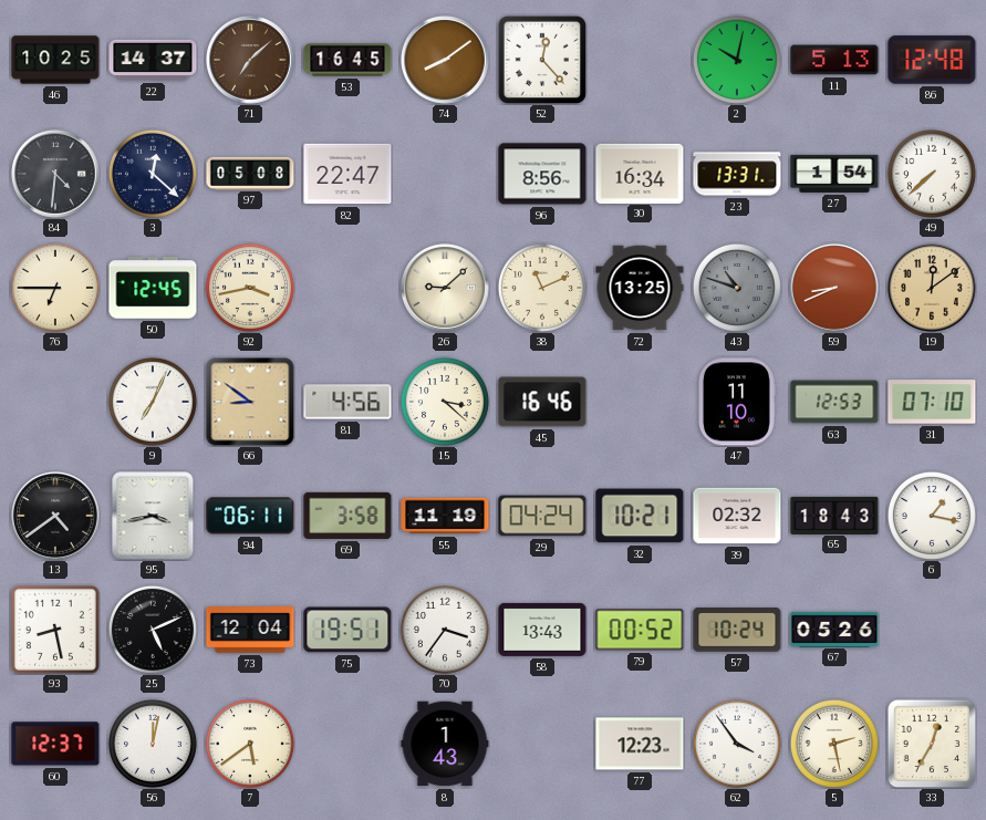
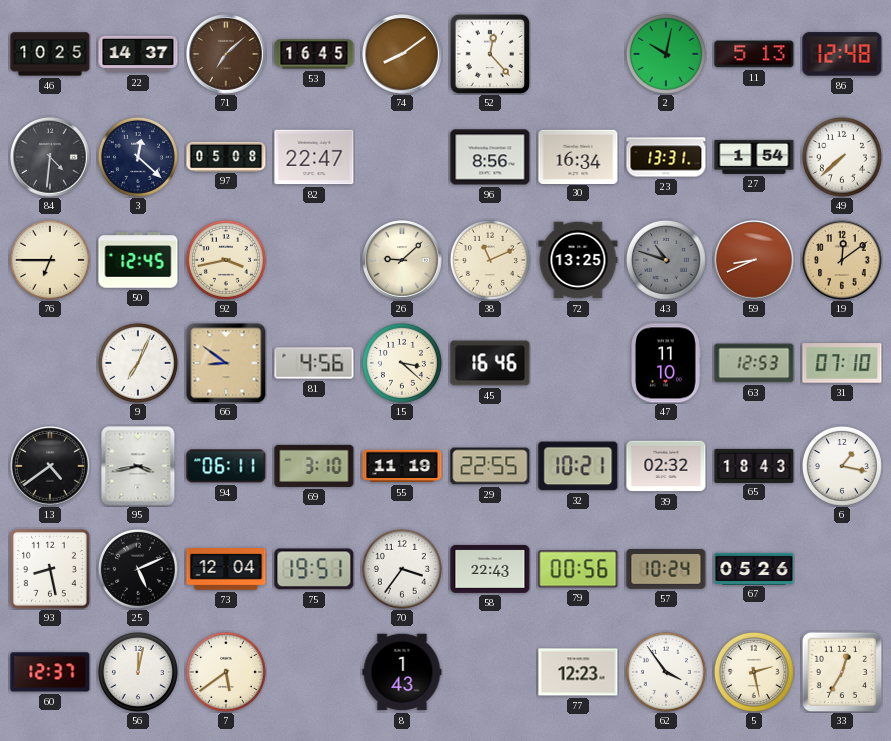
69: 3:58 -> 3:10
29: 04:24 -> 22:55
58: 13:43 -> 22:43
79: 00:52 -> 00:56
